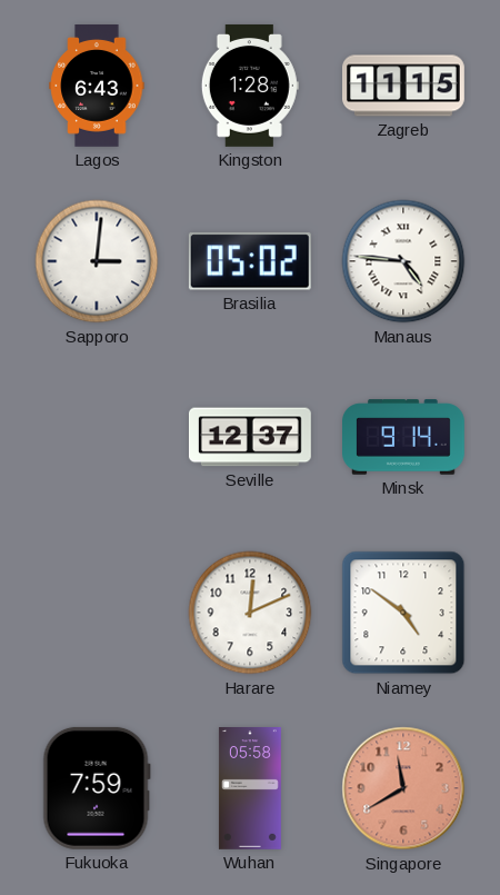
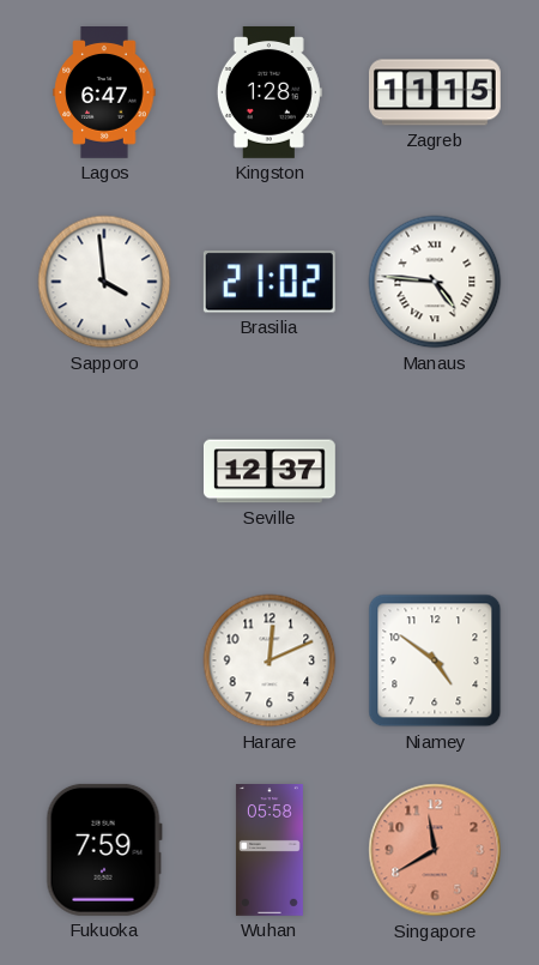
Lagos: 6:43 -> 6:47
Sapporo: 3:01 -> 3:59
Brasilia: 05:02 -> 21:02
Minsk: 9:14 -> none
